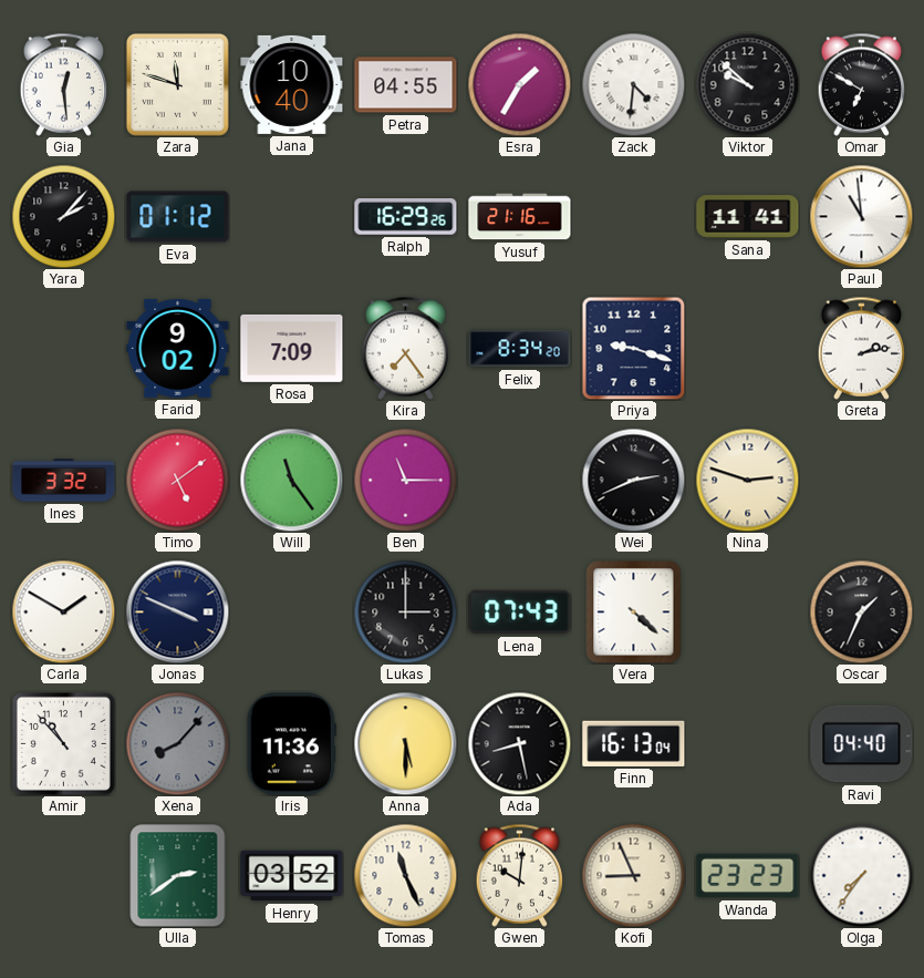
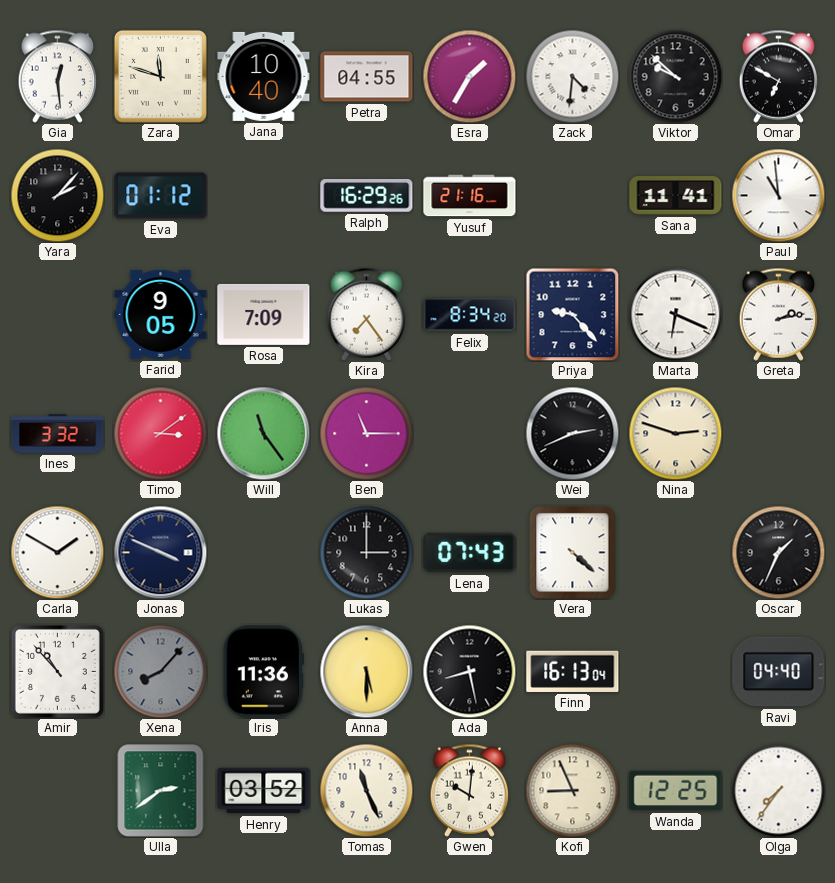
Farid: 9:02 -> 9:05
Priya: 9:18 -> 9:23
Marta: none -> 6:19
Timo: 5:09 -> 3:09
Wanda: 23:23 -> 12:25
